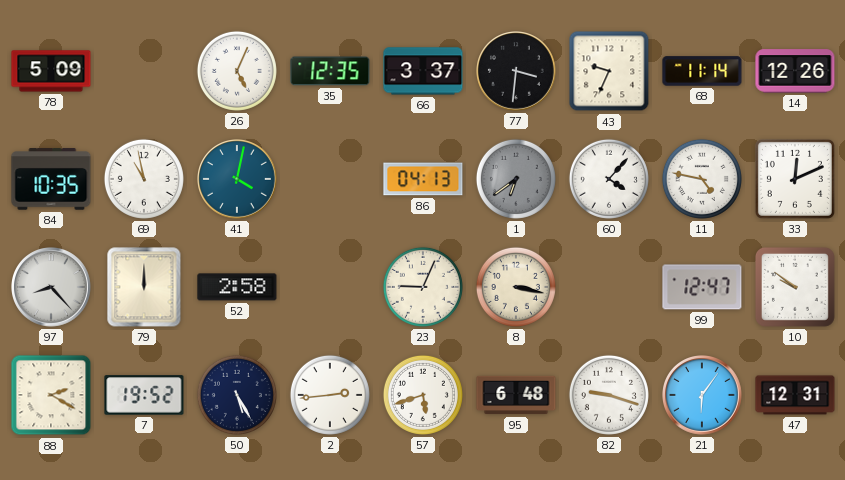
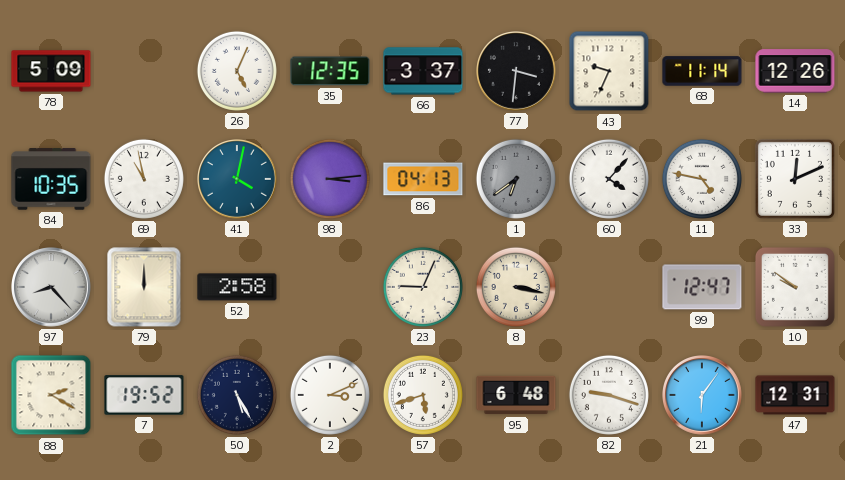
98: none -> 3:14
2: 2:44 -> 3:11
